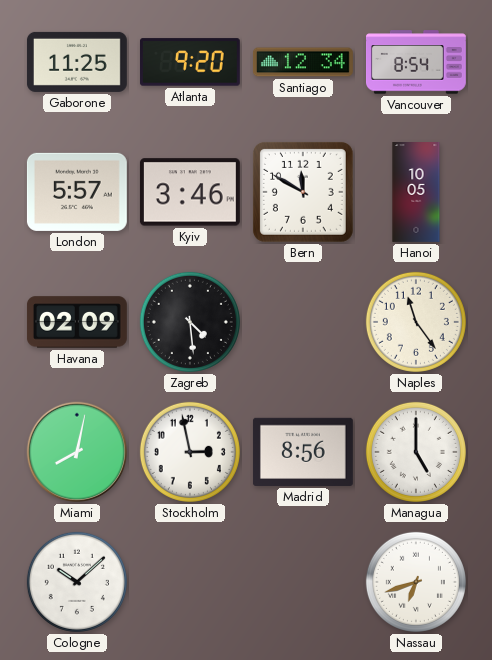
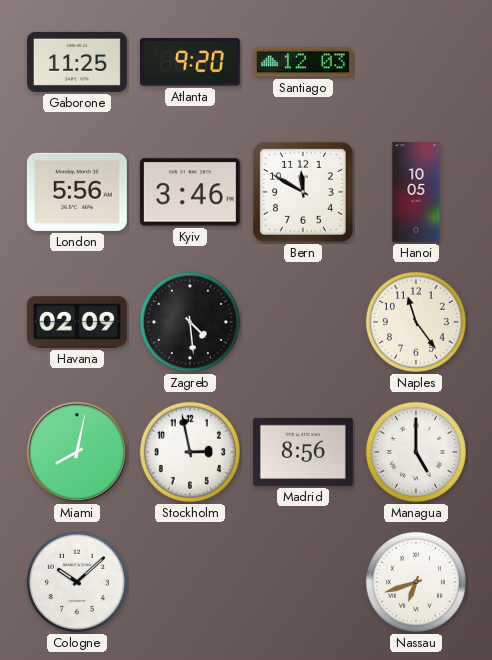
Santiago: 12:34 -> 12:03
Vancouver: 8:54 -> none
London: 5:57 -> 5:56
